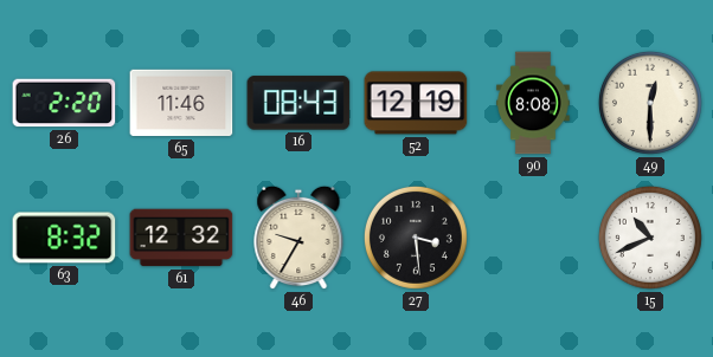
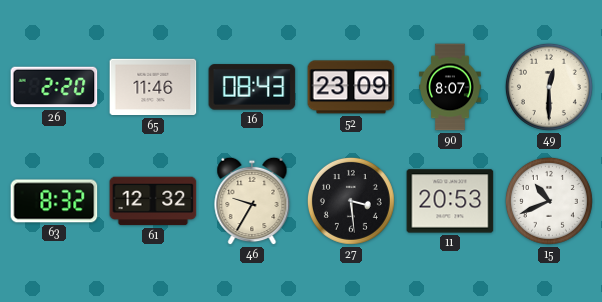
52: 12:19 -> 23:09
90: 8:08 -> 8:07
11: none -> 20:53
